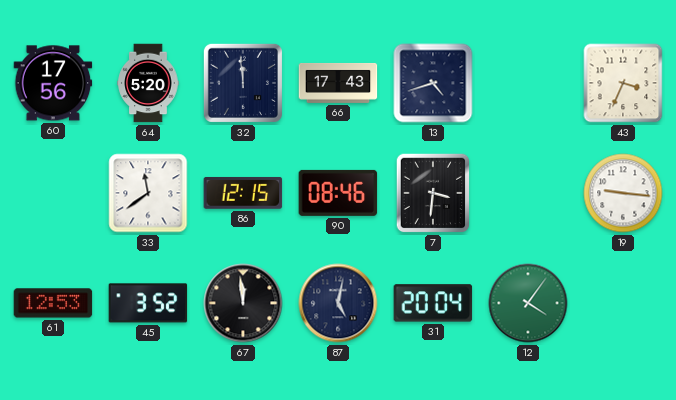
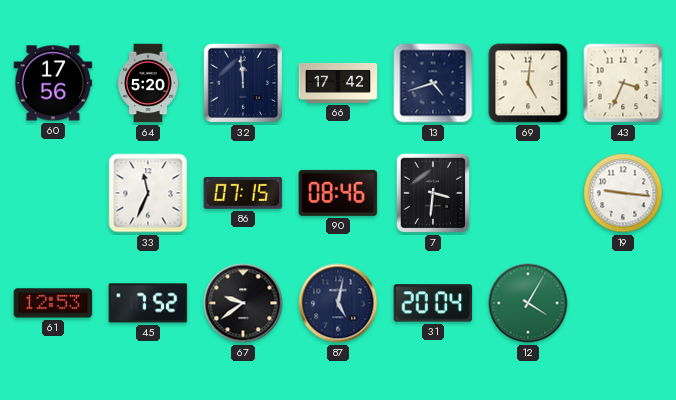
66: 17:43 -> 17:42
69: none -> 5:01
33: 11:39 -> 11:34
86: 12:15 -> 07:15
45: 3:52 -> 7:52
67: 11:59 -> 9:39
12: 4:06 -> 4:05
